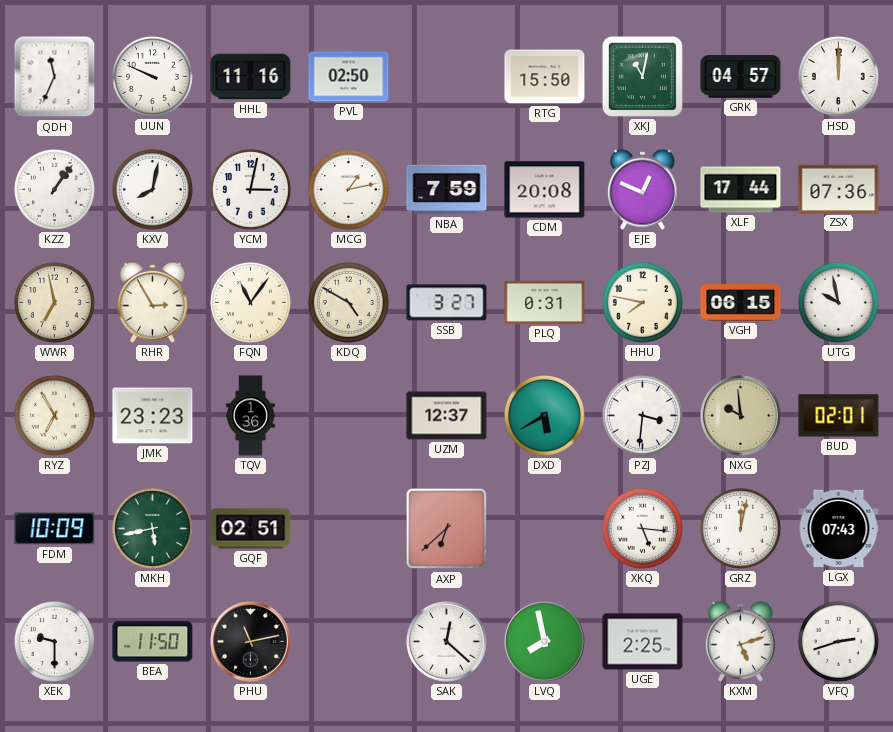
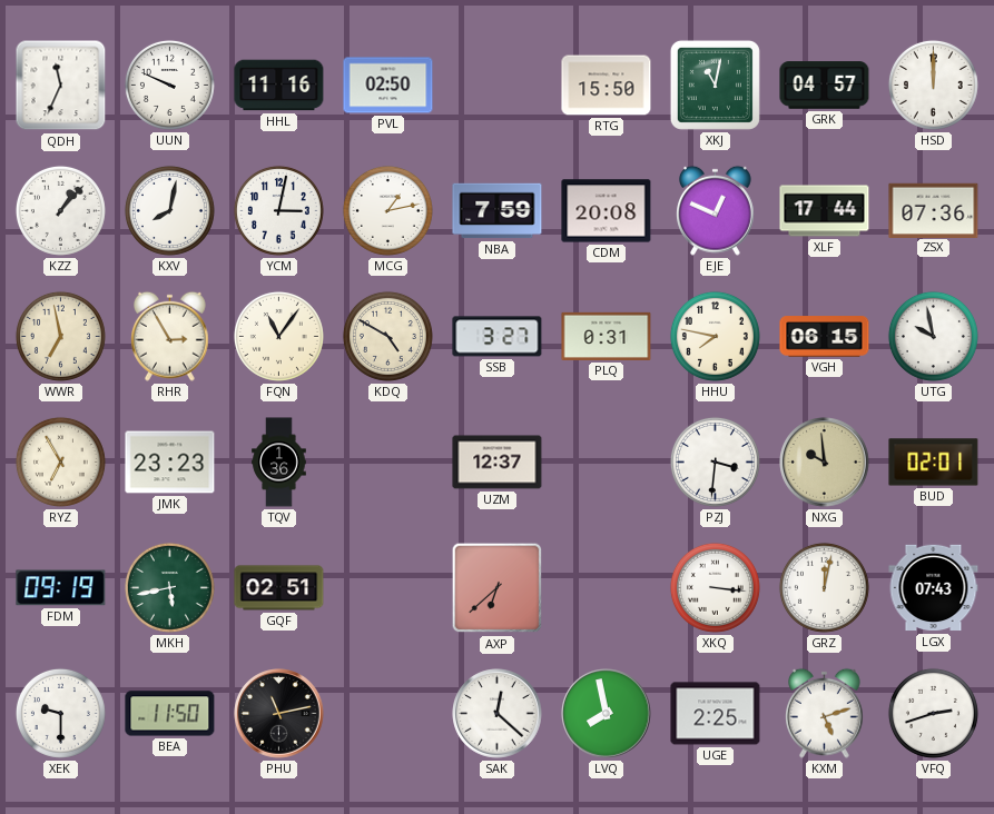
KZZ: 1:06 -> 1:07
DXD: 5:40 -> none
FDM: 10:09 -> 09:19
XKQ: 5:16 -> 3:16
